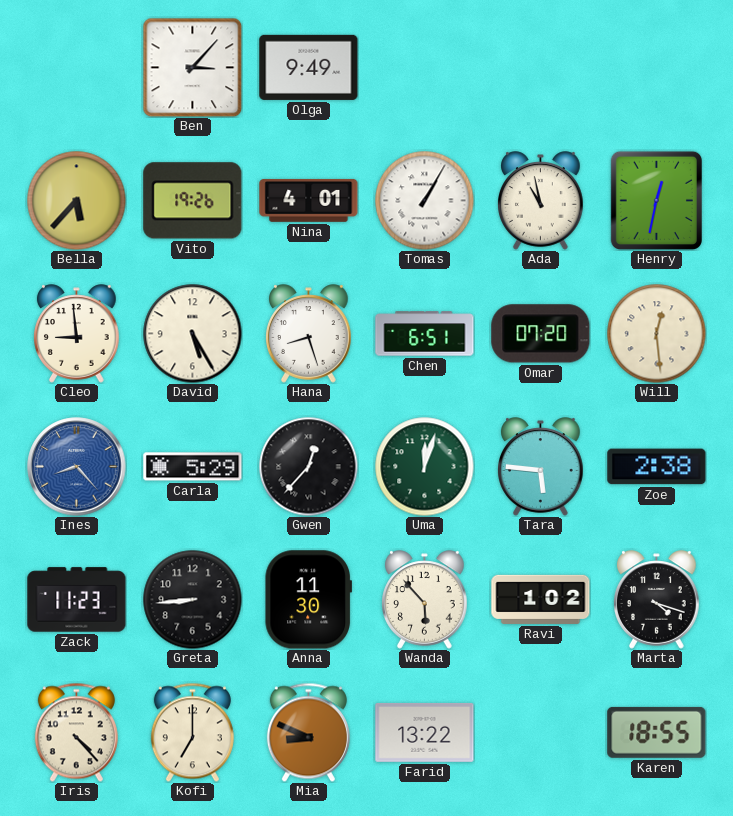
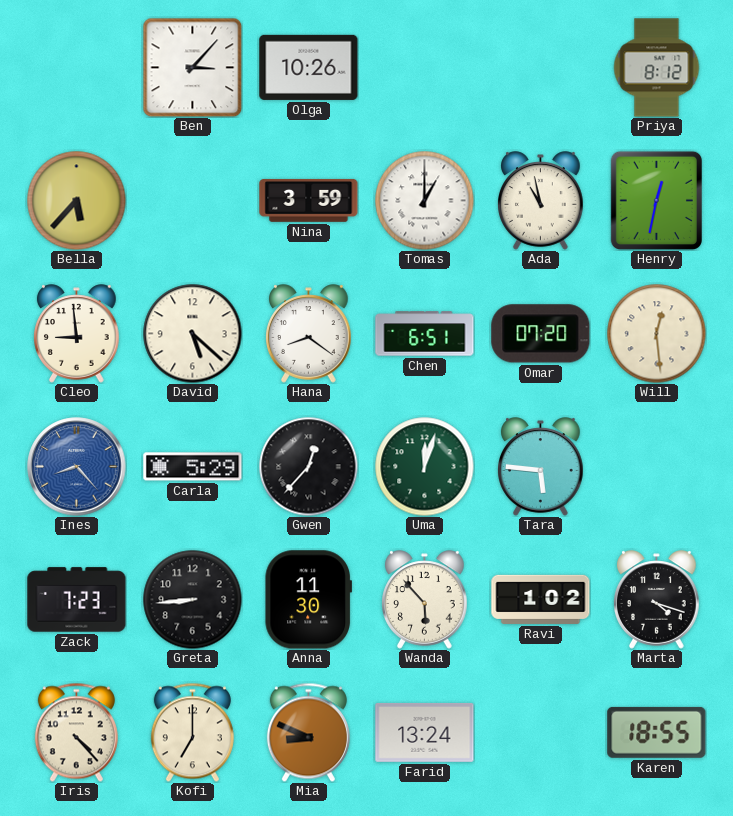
Olga: 9:49 -> 10:26
Priya: none -> 8:12
Vito: 19:26 -> none
Nina: 4:01 -> 3:59
Tomas: 1:05 -> 1:00
David: 5:25 -> 5:22
Hana: 8:27 -> 8:21
Zoe: 2:38 -> none
Zack: 11:23 -> 7:23
Farid: 13:22 -> 13:24
